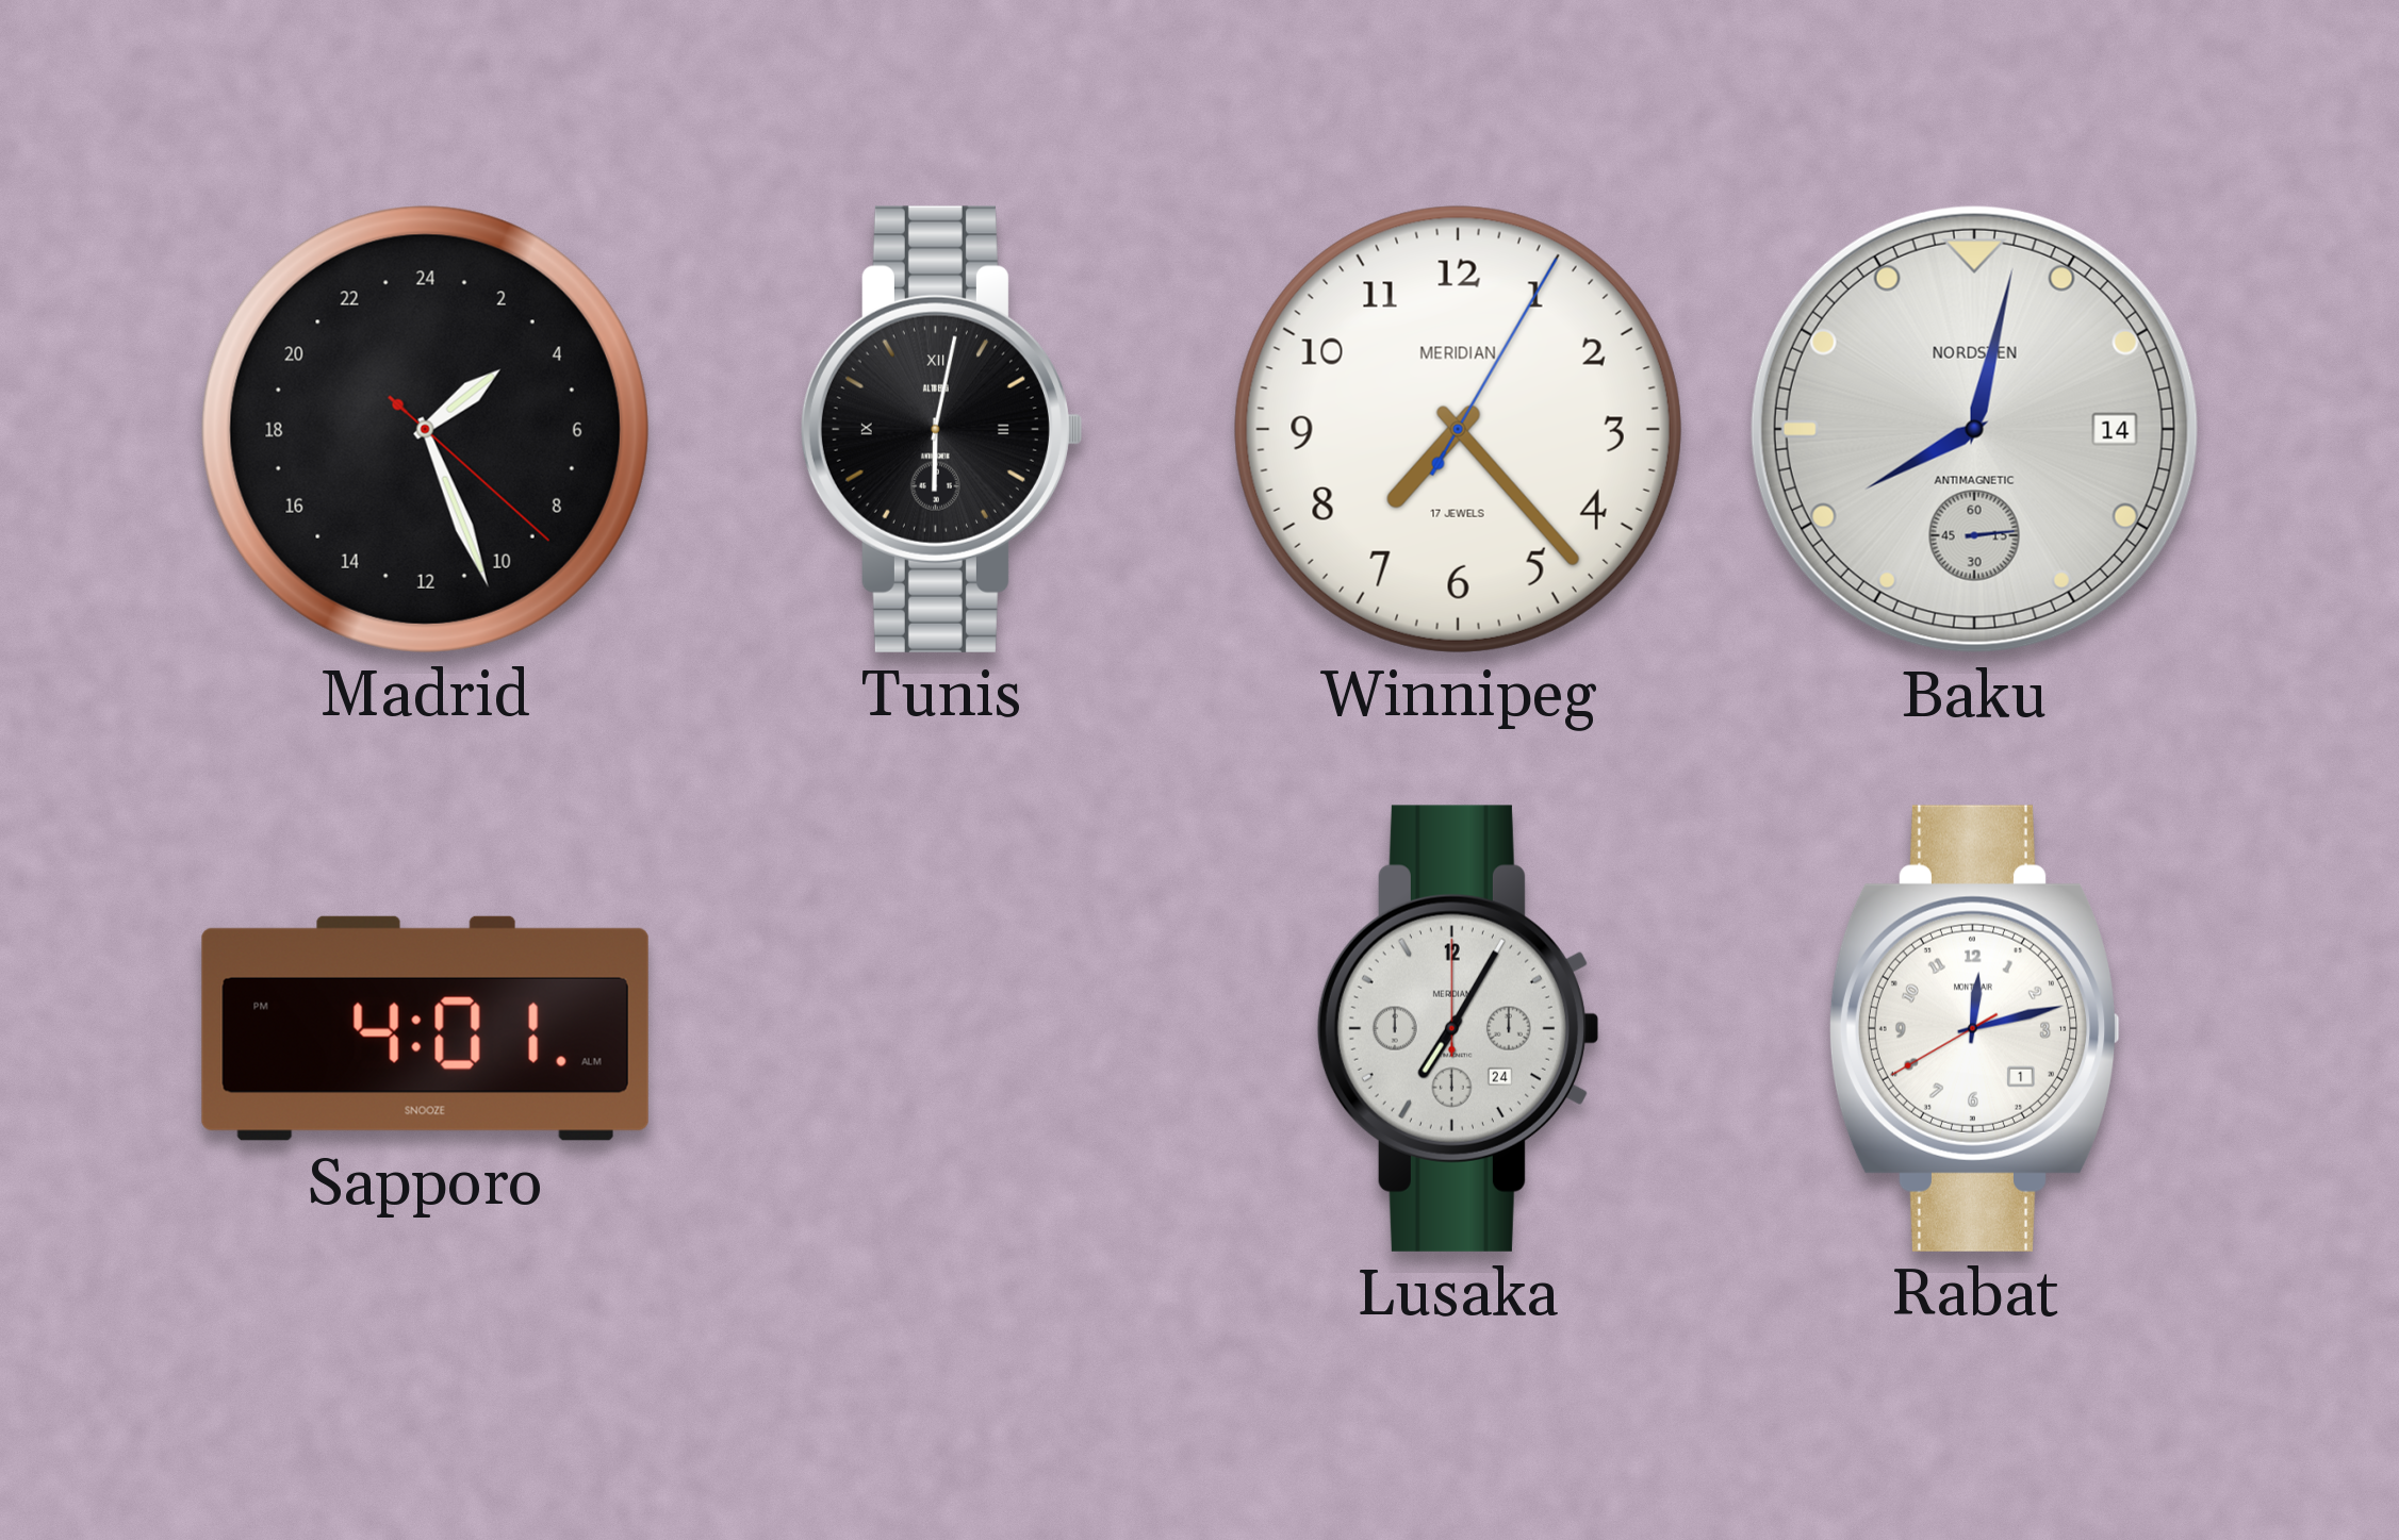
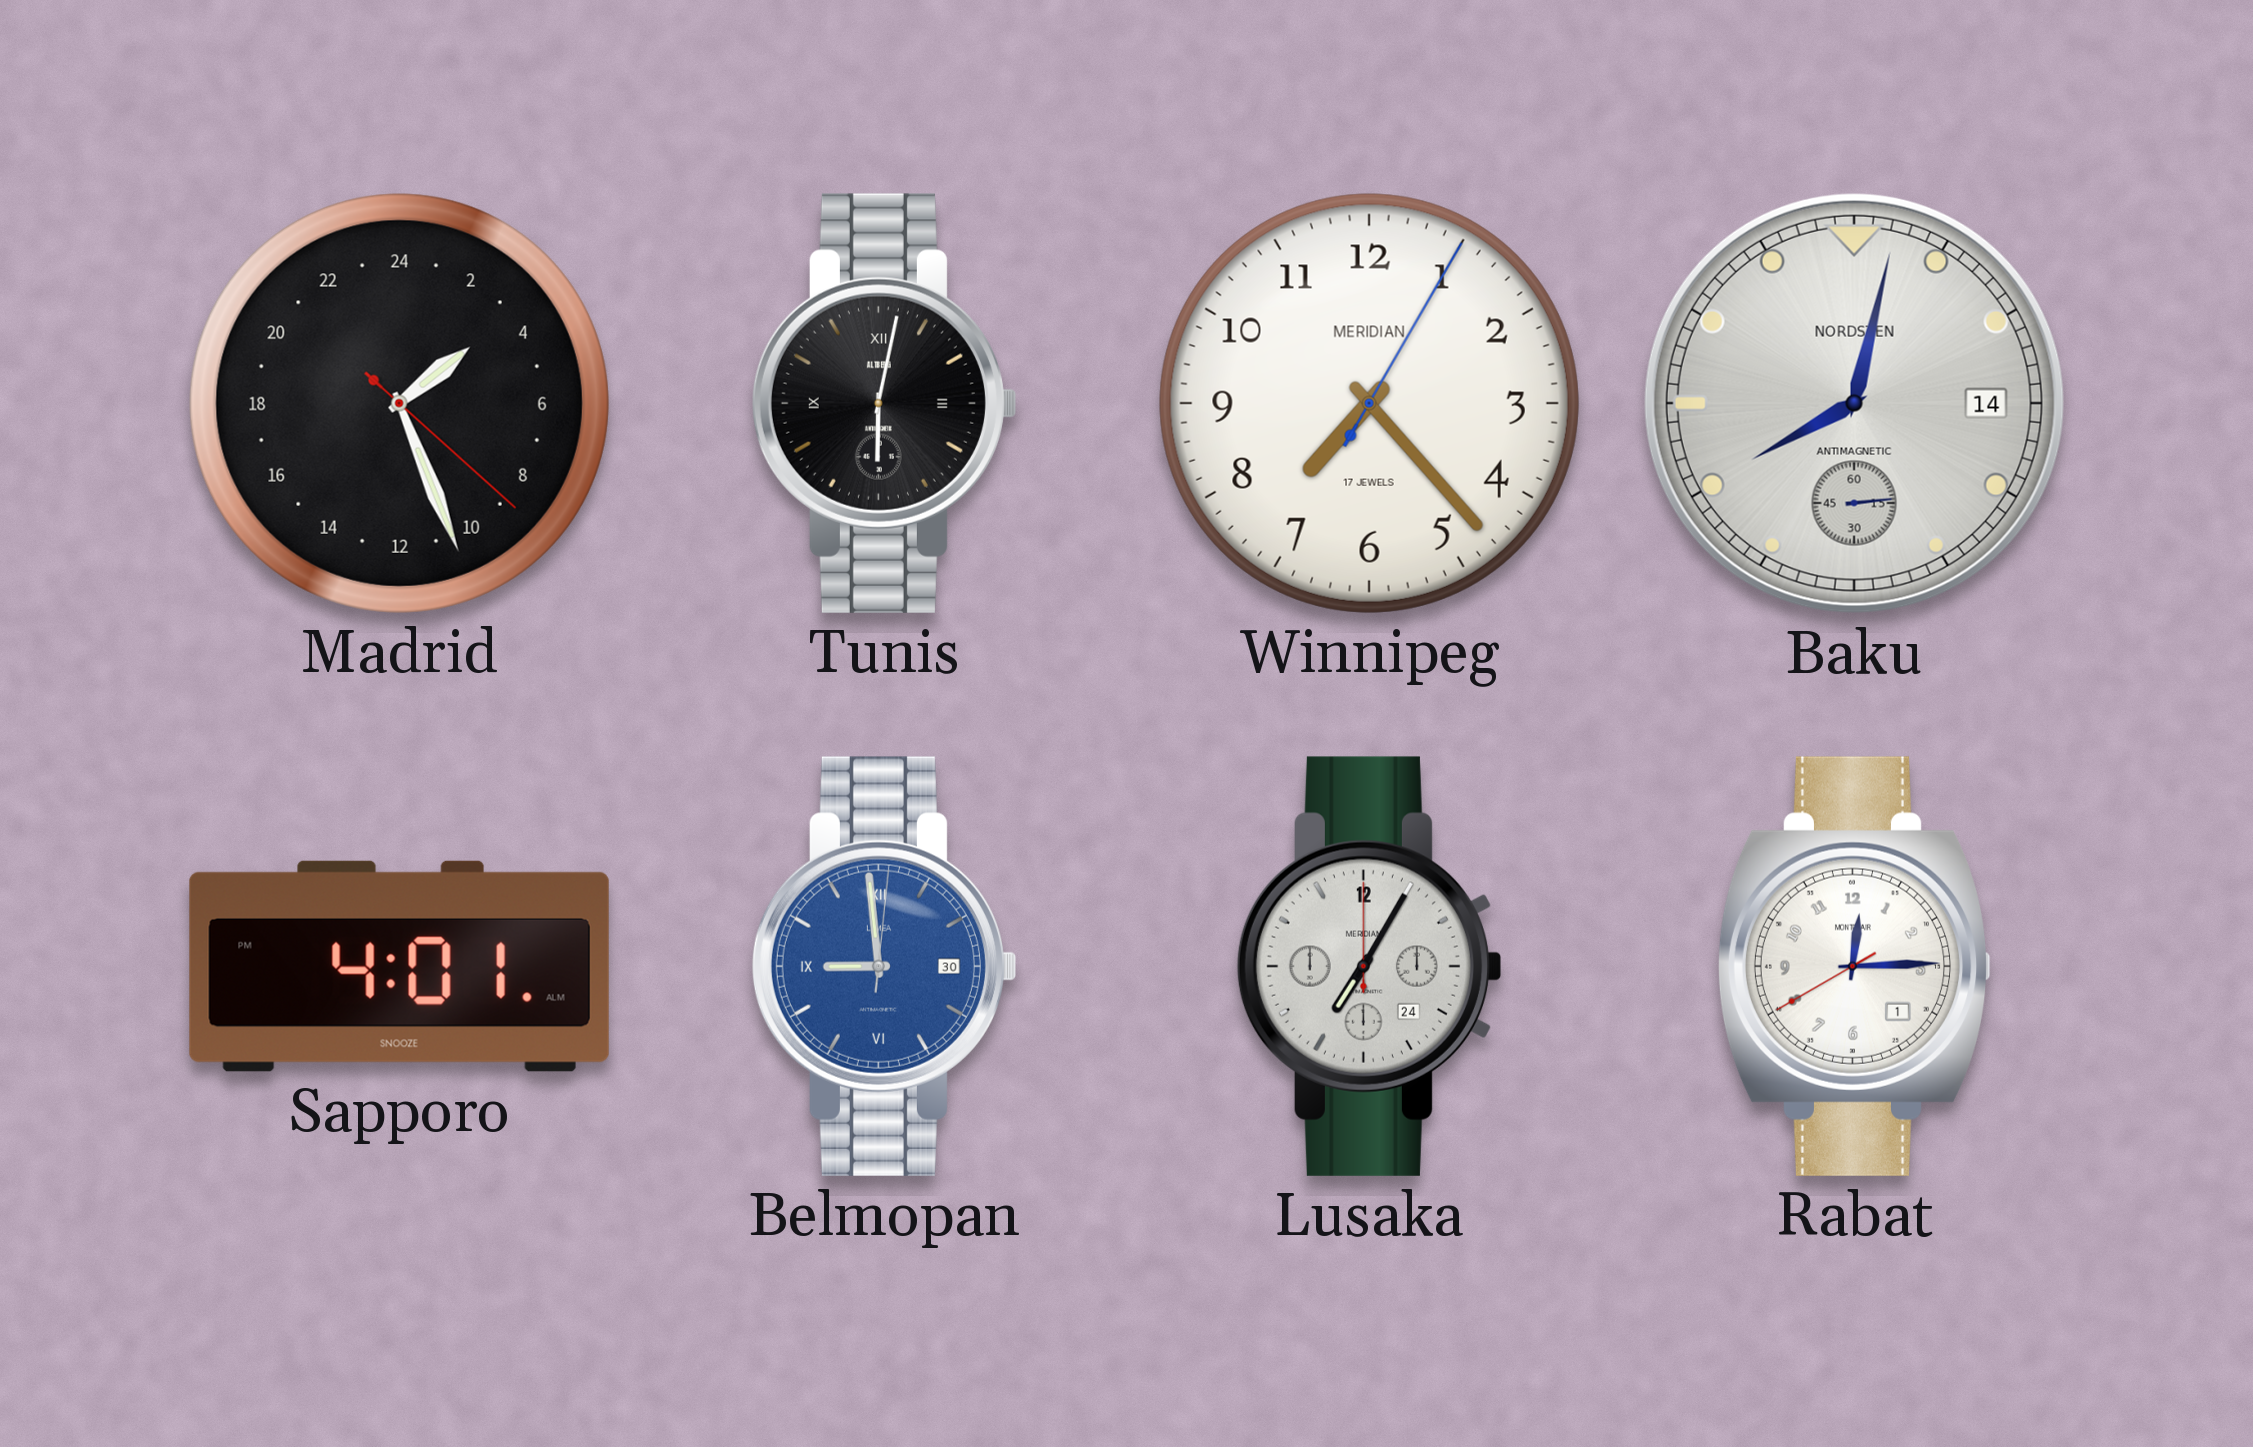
Belmopan: none -> 8:59
Rabat: 12:12 -> 12:14
